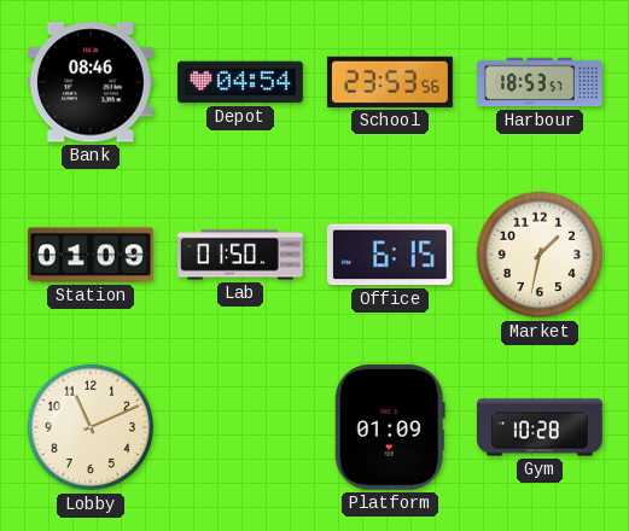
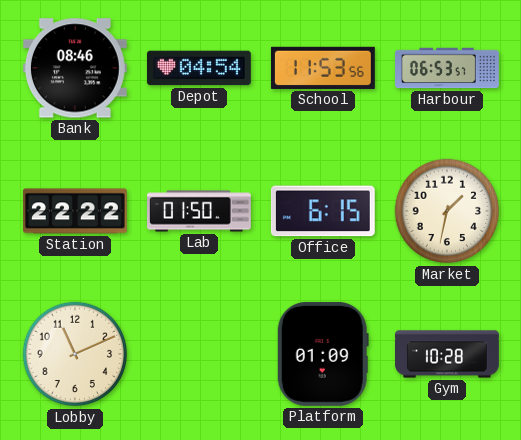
School: 23:53 -> 11:53
Harbour: 18:53 -> 06:53
Station: 01:09 -> 22:22
